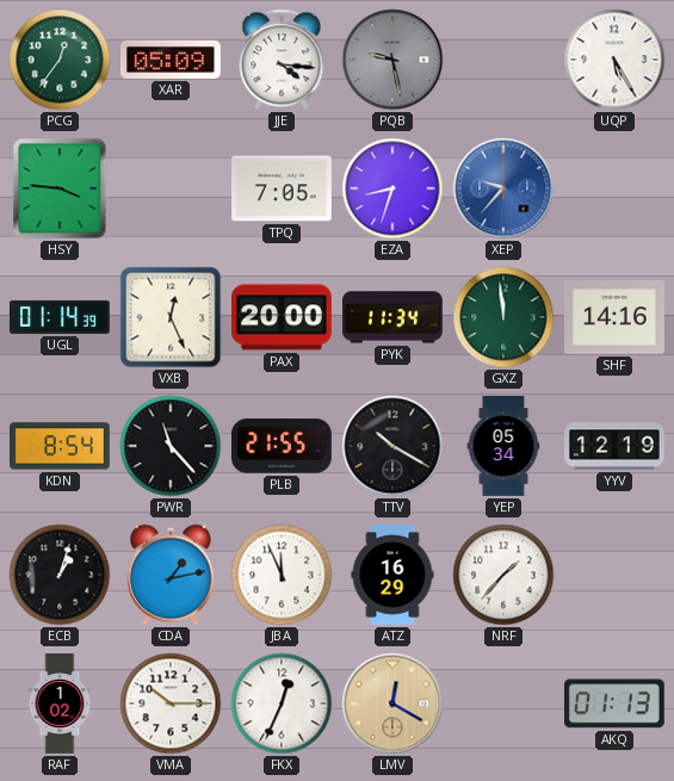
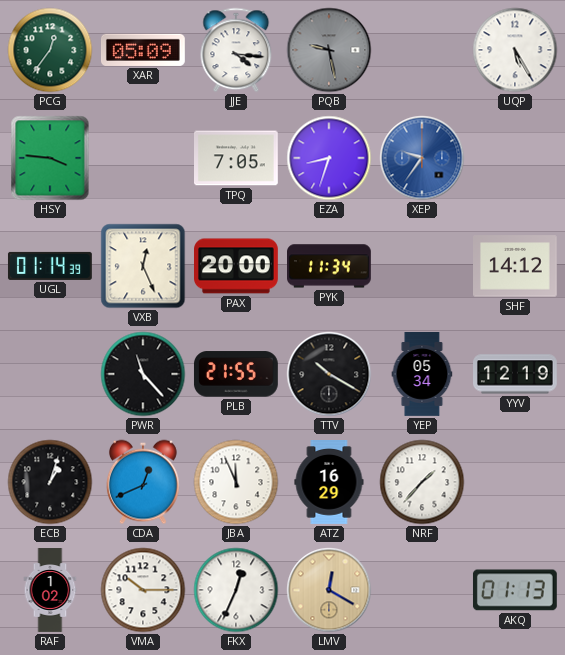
XEP: 9:37 -> 9:36
GXZ: 11:59 -> none
SHF: 14:16 -> 14:12
KDN: 8:54 -> none
CDA: 1:13 -> 12:41
